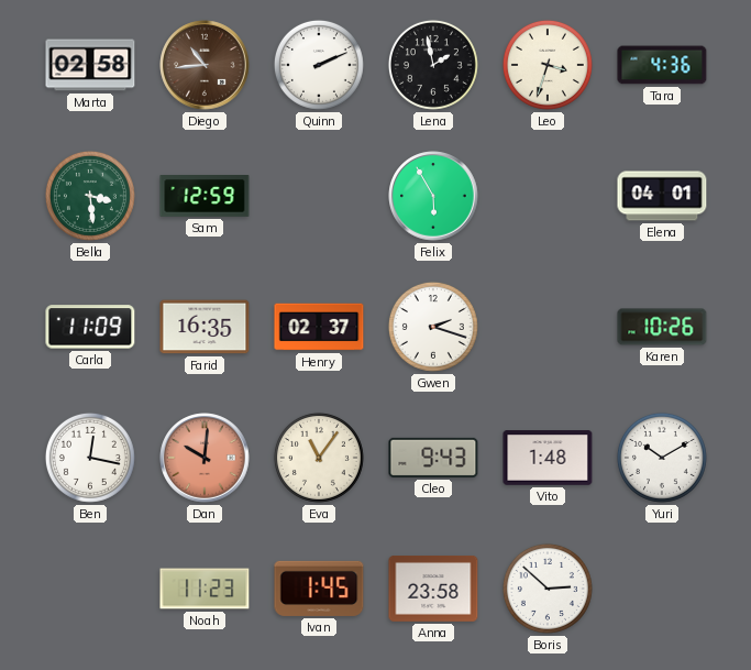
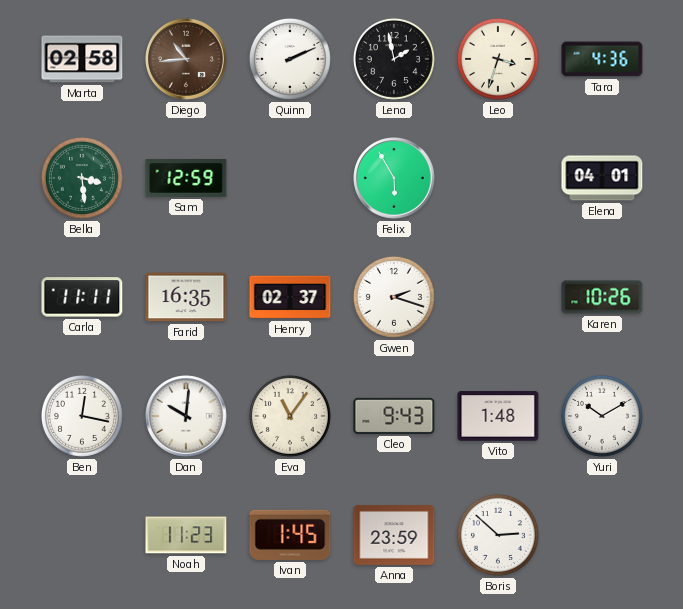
Carla: 11:09 -> 11:11
Dan dial: salmon -> white
Anna: 23:58 -> 23:59
